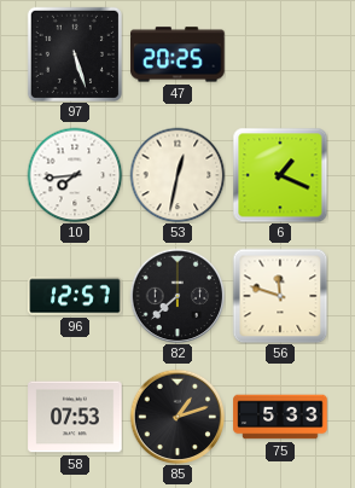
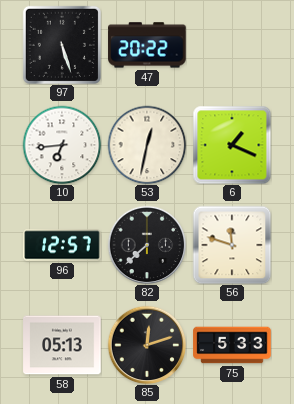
47: 20:25 -> 20:22
10: 7:44 -> 6:44
58: 07:53 -> 05:13
85: 1:12 -> 12:12
